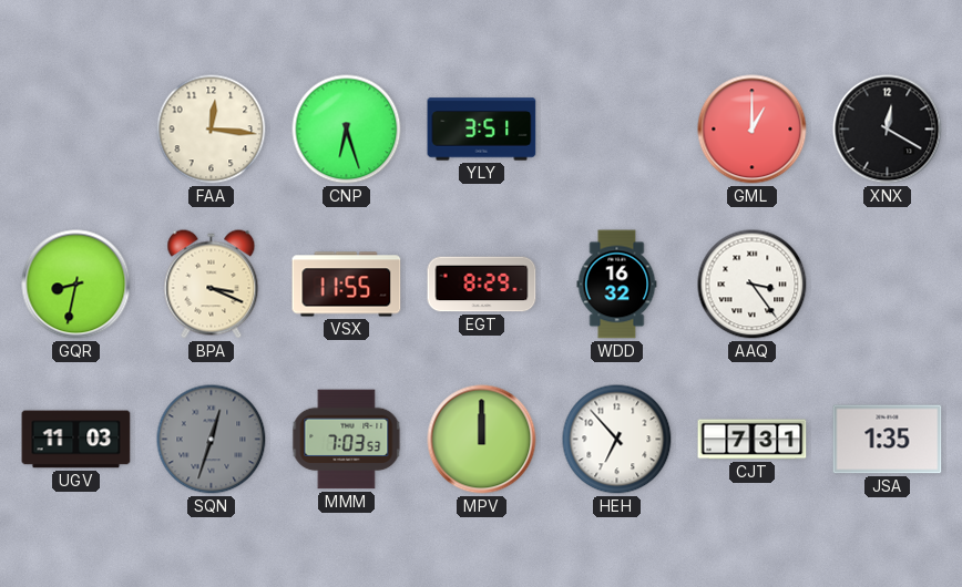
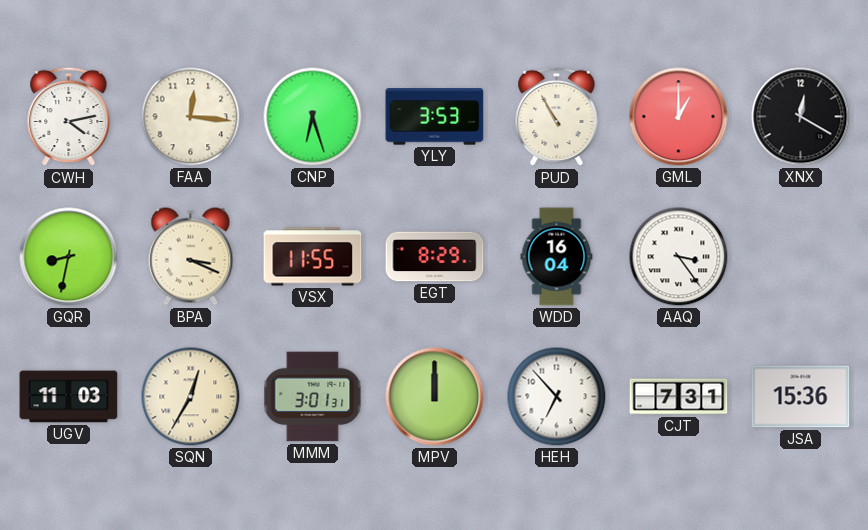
CWH: none -> 4:13
YLY: 3:51 -> 3:53
PUD: none -> 10:55
WDD: 16:32 -> 16:04
SQN: 12:33 -> 12:35
SQN dial: grey -> cream
MMM: 7:03 -> 3:01
JSA: 1:35 -> 15:36
